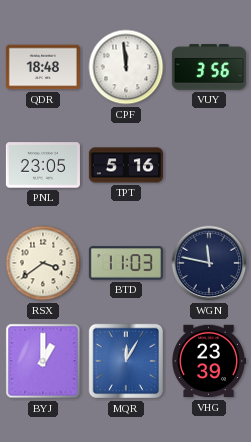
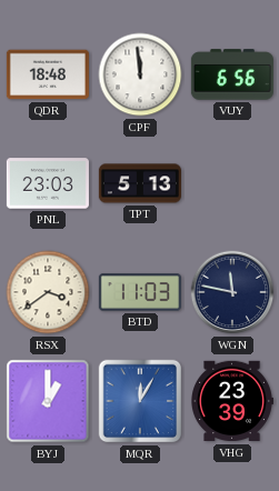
VUY: 3:56 -> 6:56
PNL: 23:05 -> 23:03
TPT: 5:16 -> 5:13
